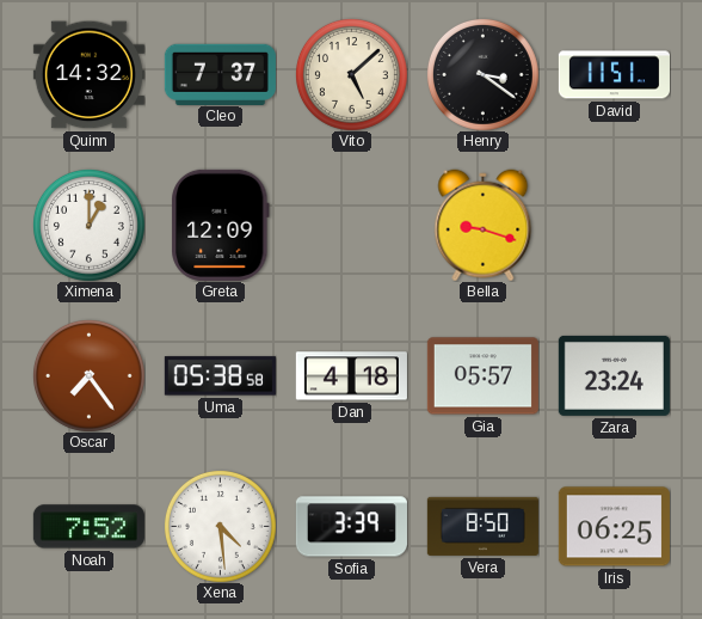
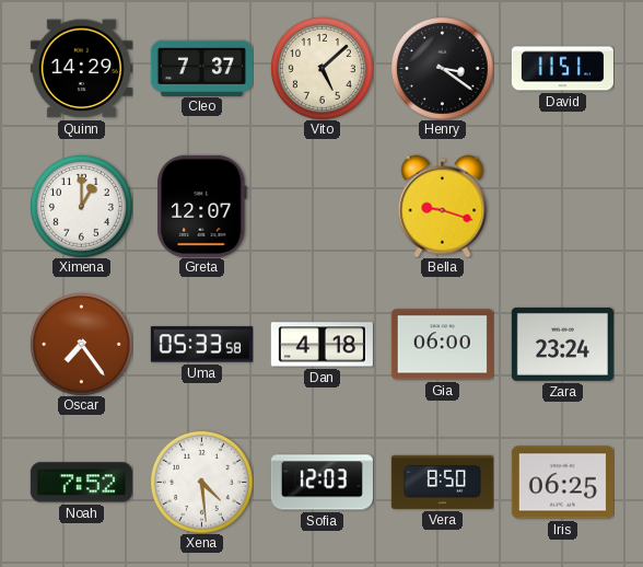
Quinn: 14:32 -> 14:29
Greta: 12:09 -> 12:07
Uma: 05:38 -> 05:33
Gia: 05:57 -> 06:00
Sofia: 3:39 -> 12:03
